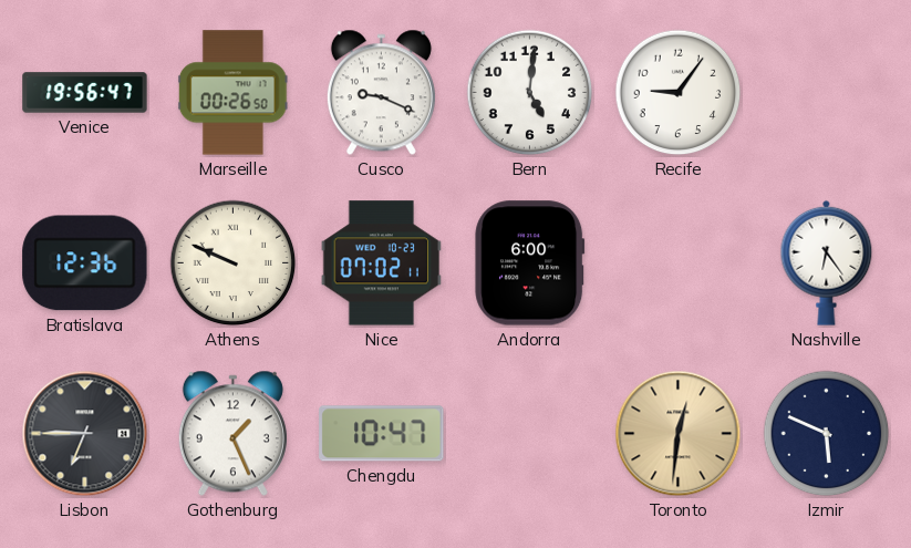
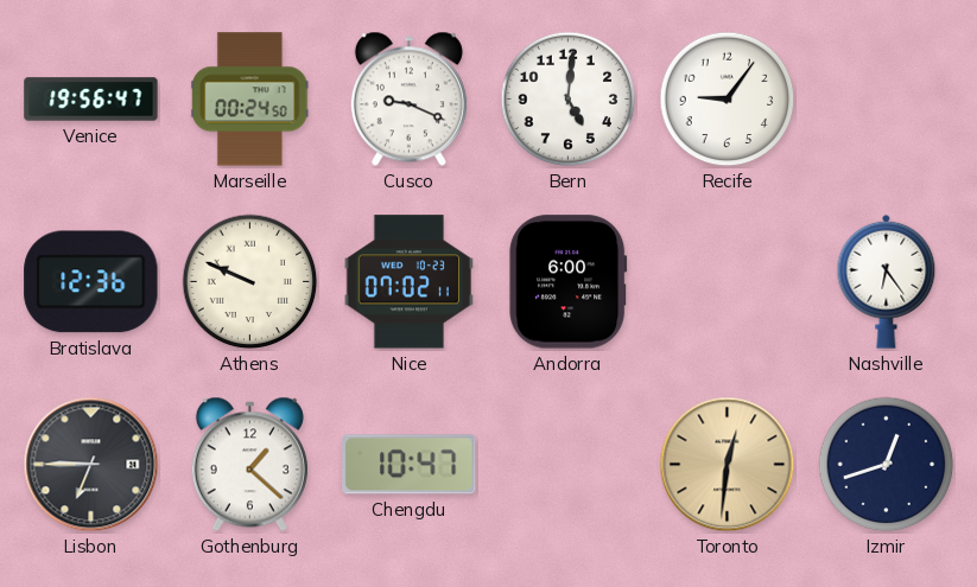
Marseille: 00:26 -> 00:24
Gothenburg: 1:26 -> 1:22
Izmir: 5:49 -> 12:42
